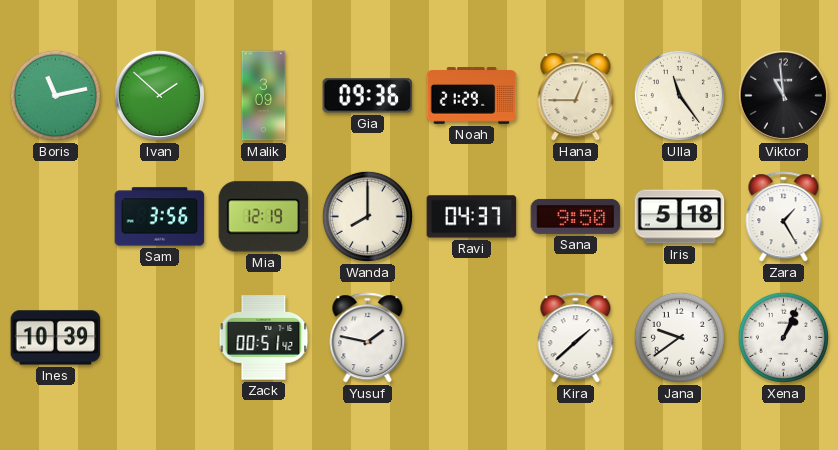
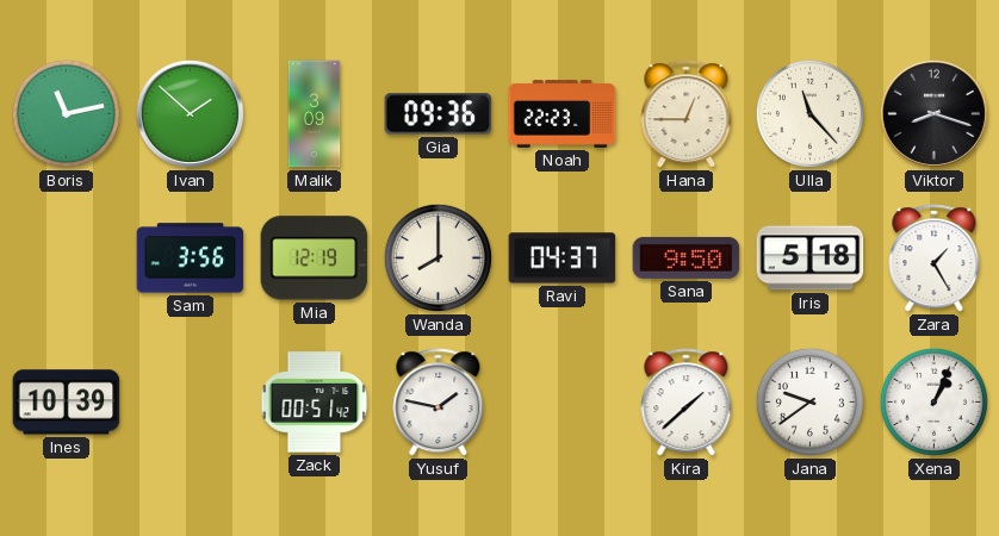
Noah: 21:29 -> 22:23
Ulla: 11:24 -> 11:23
Viktor: 10:59 -> 8:18
